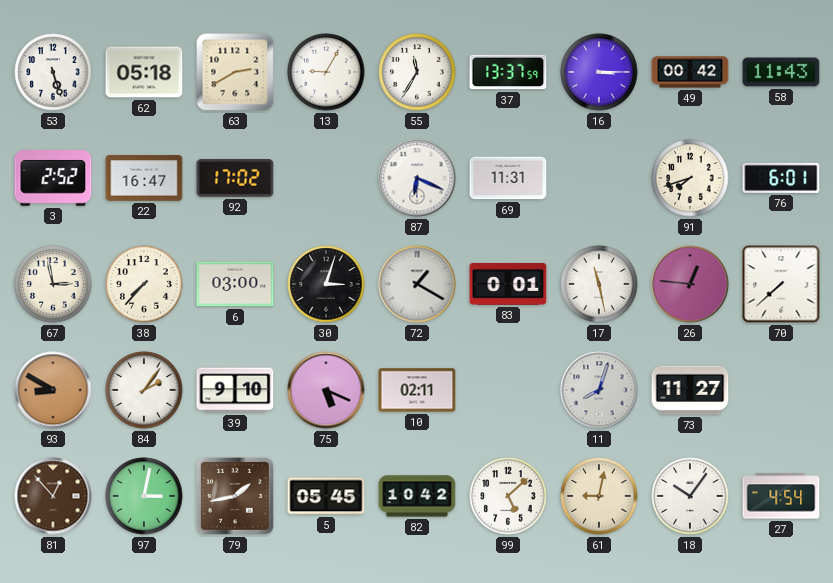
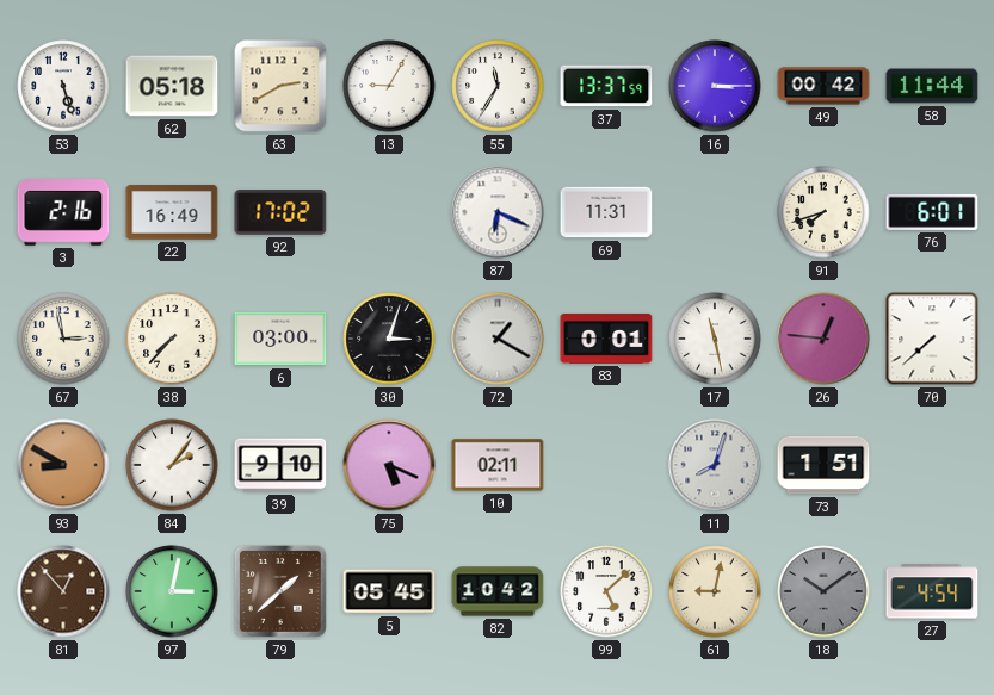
58: 11:43 -> 11:44
3: 2:52 -> 2:16
22: 16:47 -> 16:49
73: 11:27 -> 1:51
79: 1:43 -> 1:38
18: 10:06 -> 10:09
18 dial: white -> grey
